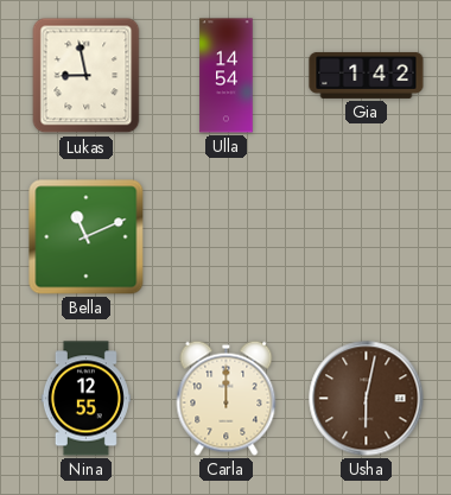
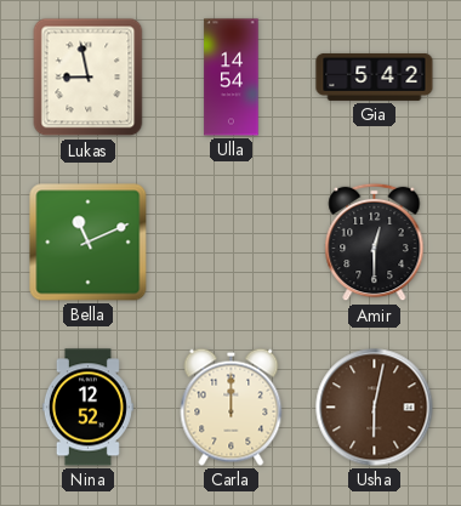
Gia: 1:42 -> 5:42
Amir: none -> 12:30
Nina: 12:55 -> 12:52
